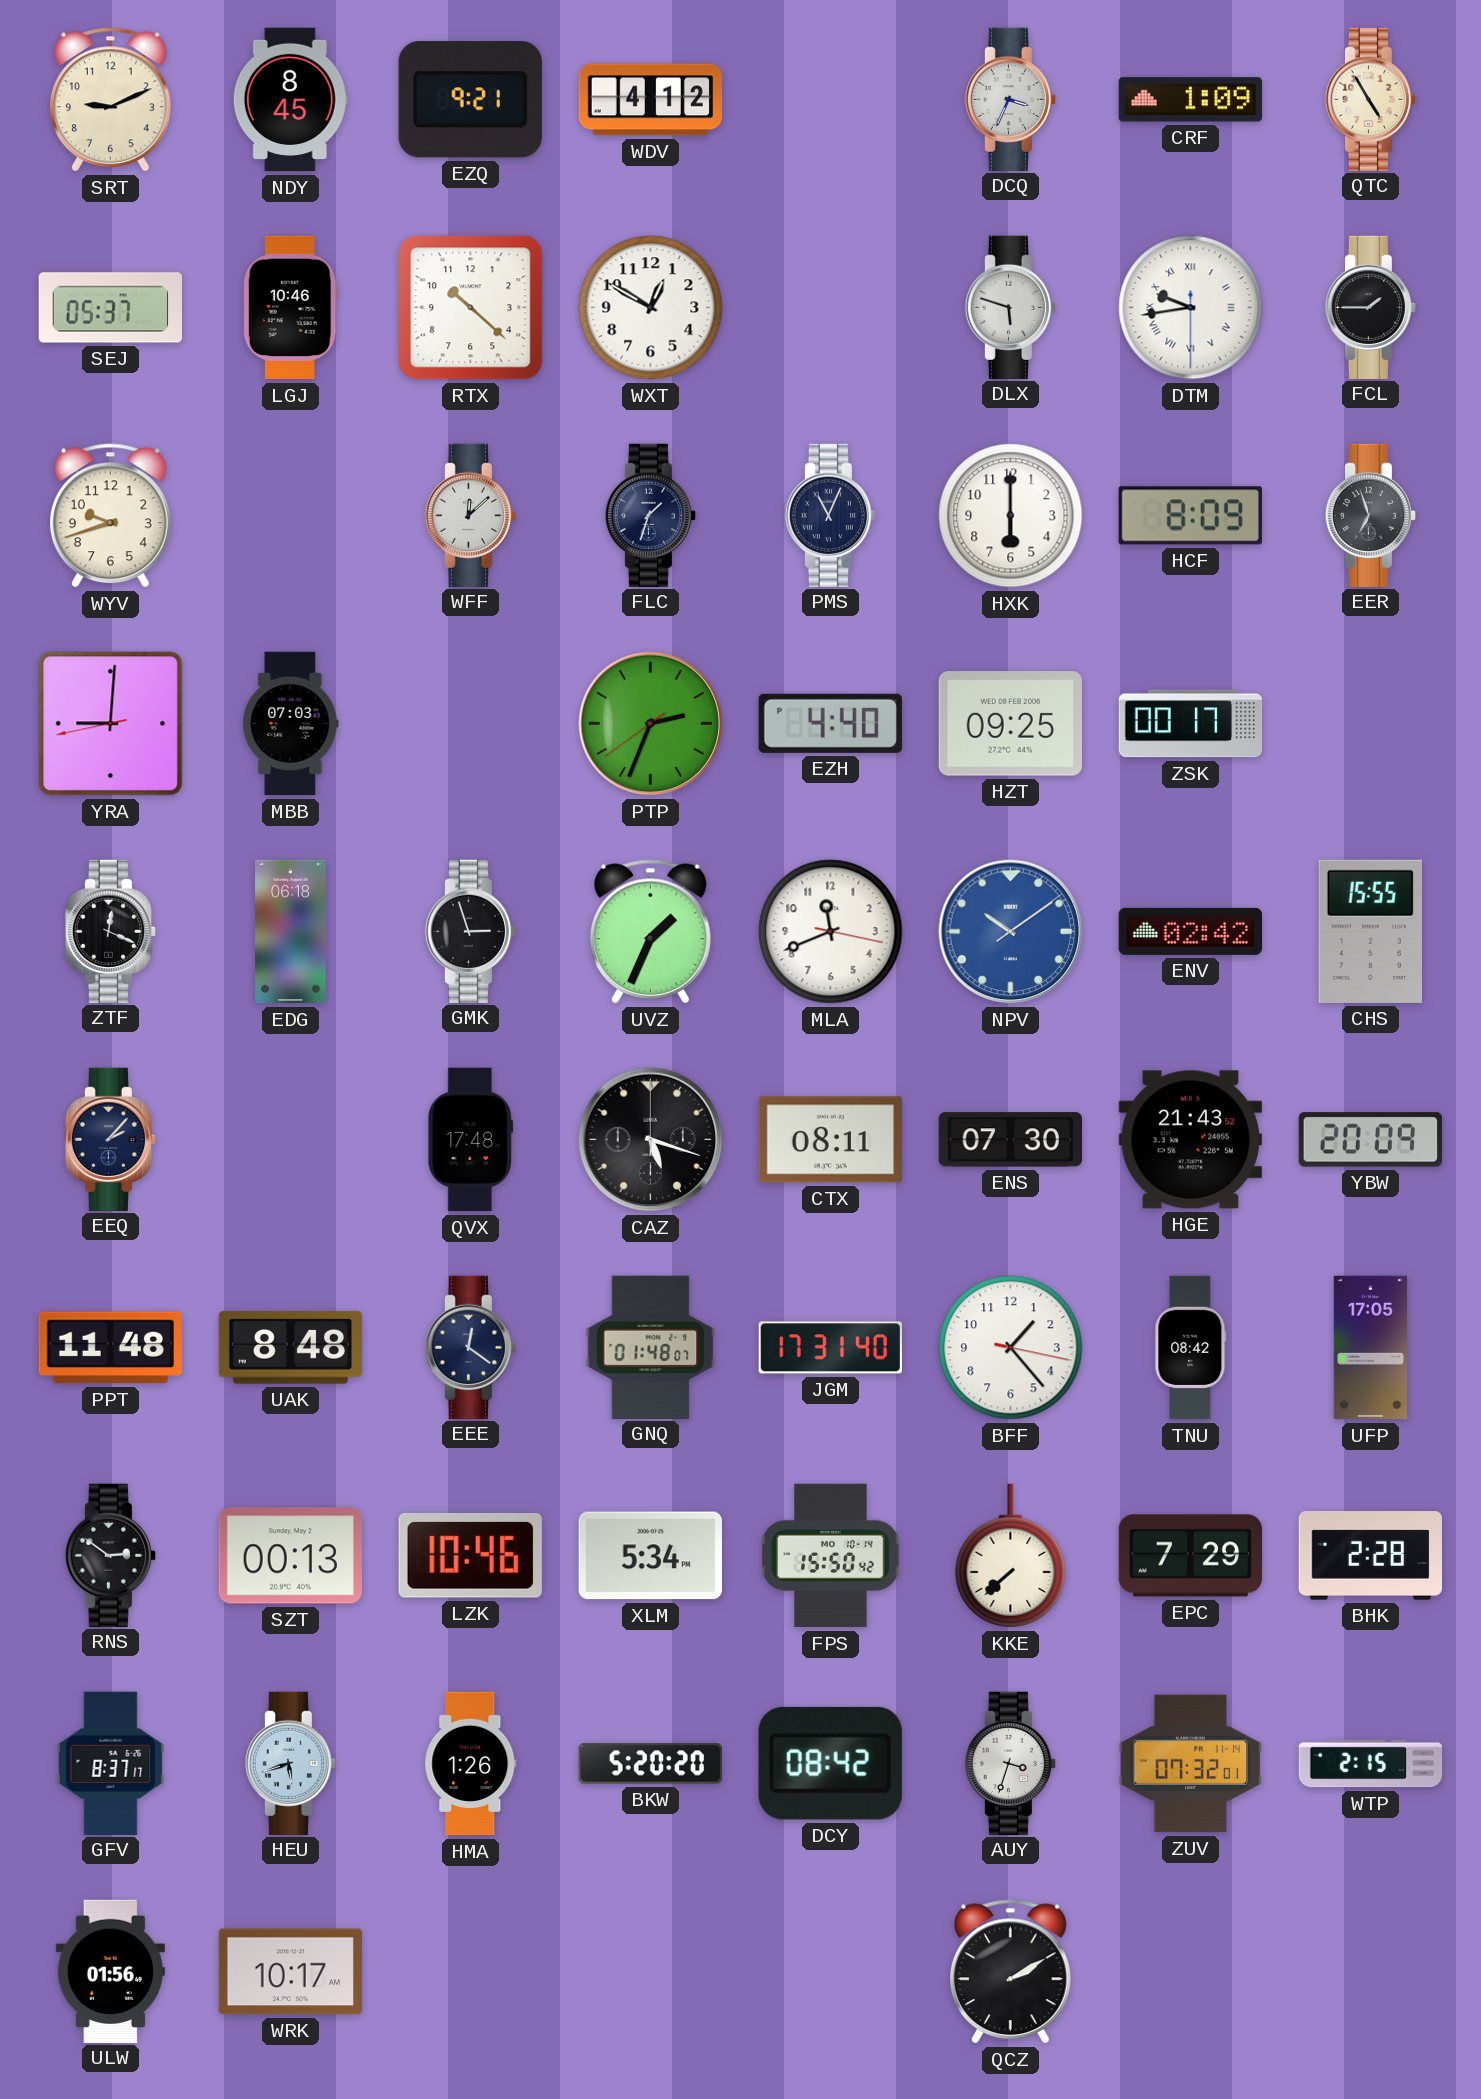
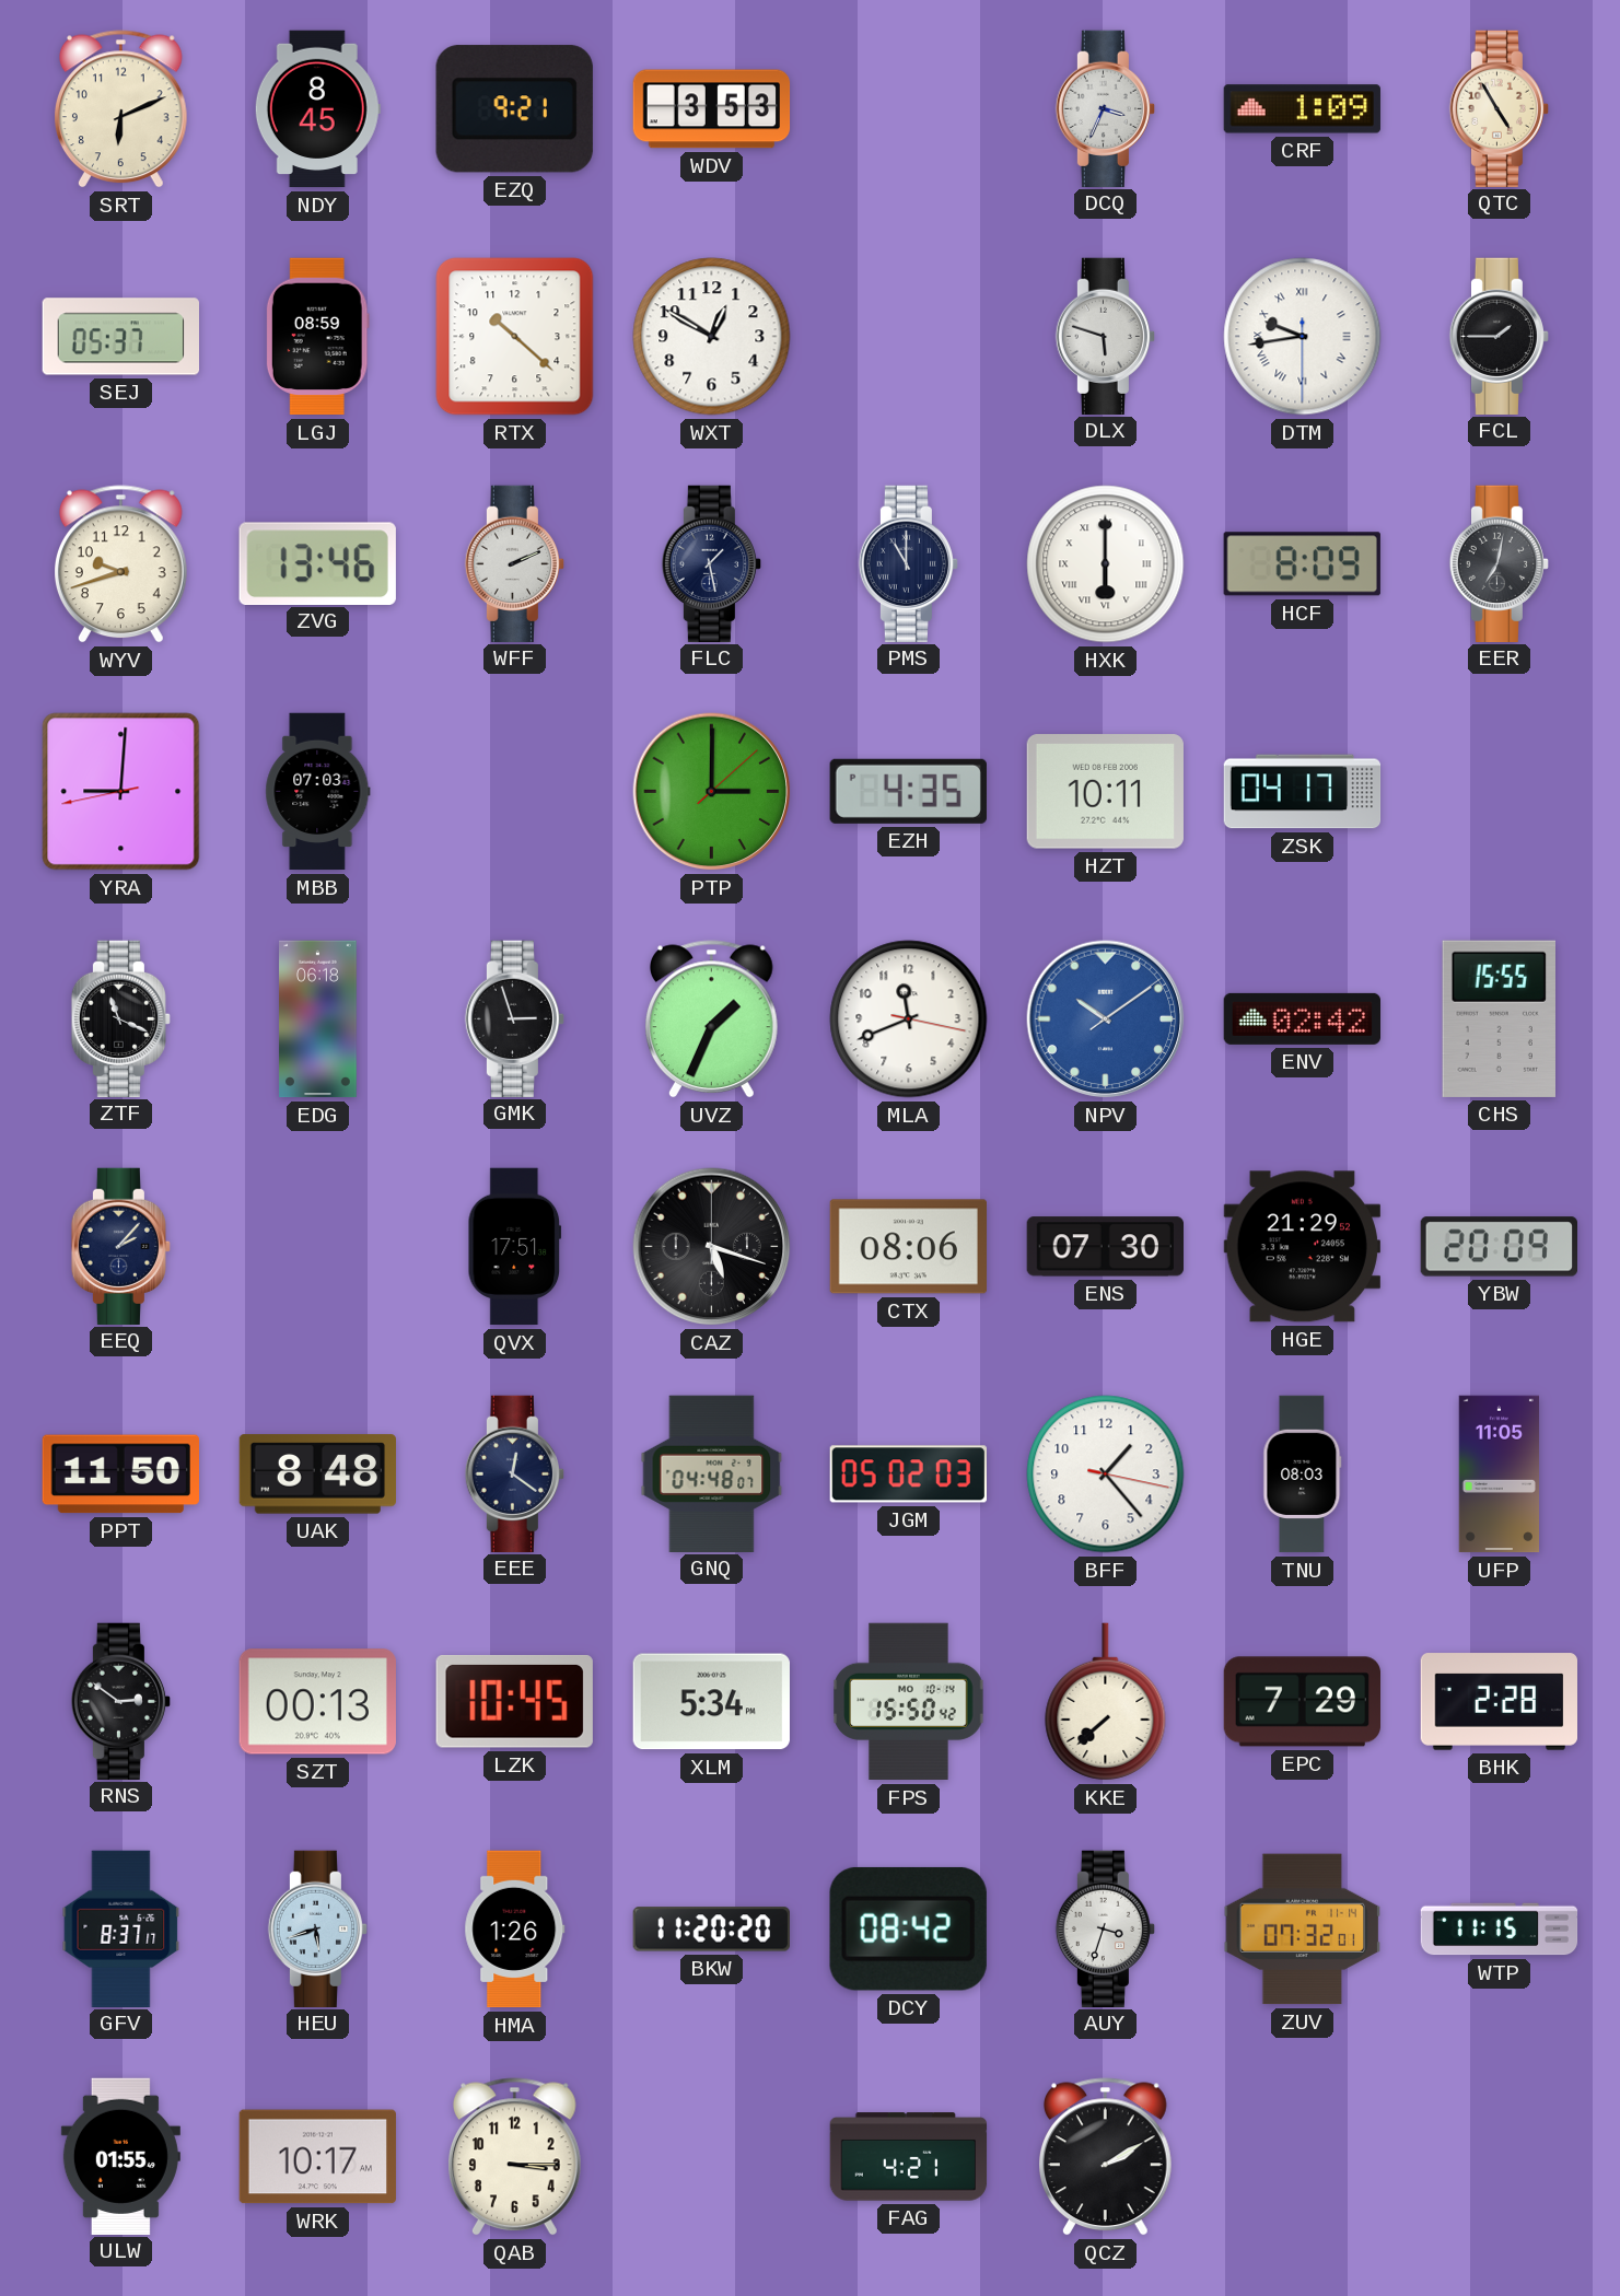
SRT: 9:11 -> 6:11
WDV: 4:12 -> 3:53
LGJ: 10:46 -> 08:59
ZVG: none -> 13:46
WFF: 12:08 -> 2:11
FLC: 1:33 -> 1:28
PMS: 11:04 -> 11:00
HXK numerals: Arabic -> Roman
EER: 6:57 -> 7:02
PTP: 2:33 -> 3:00
EZH: 4:40 -> 4:35
HZT: 09:25 -> 10:11
ZSK: 00:17 -> 04:17
ZTF: 12:19 -> 11:19
QVX: 17:48 -> 17:51
CTX: 08:11 -> 08:06
HGE: 21:43 -> 21:29
PPT: 11:48 -> 11:50
GNQ: 01:48 -> 04:48
JGM: 17:31 -> 05:02
TNU: 08:42 -> 08:03
UFP: 17:05 -> 11:05
LZK: 10:46 -> 10:45
BKW: 5:20 -> 11:20
WTP: 2:15 -> 11:15
ULW: 01:56 -> 01:55
QAB: none -> 3:15
FAG: none -> 4:21
